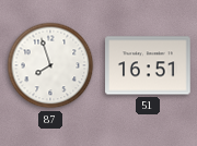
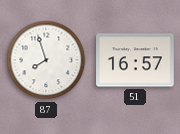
51: 16:51 -> 16:57
